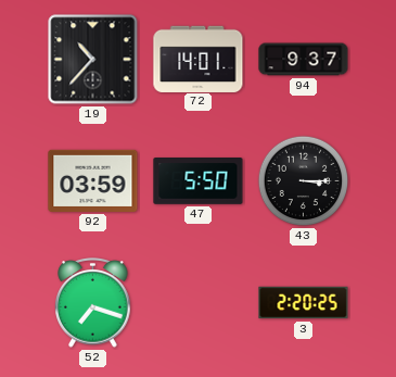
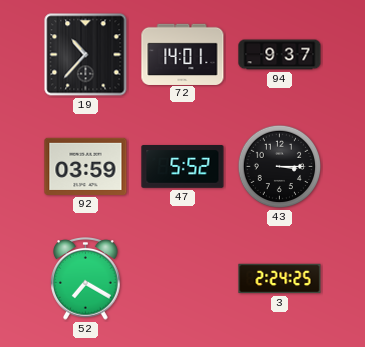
47: 5:50 -> 5:52
52: 7:18 -> 7:20
3: 2:20 -> 2:24
